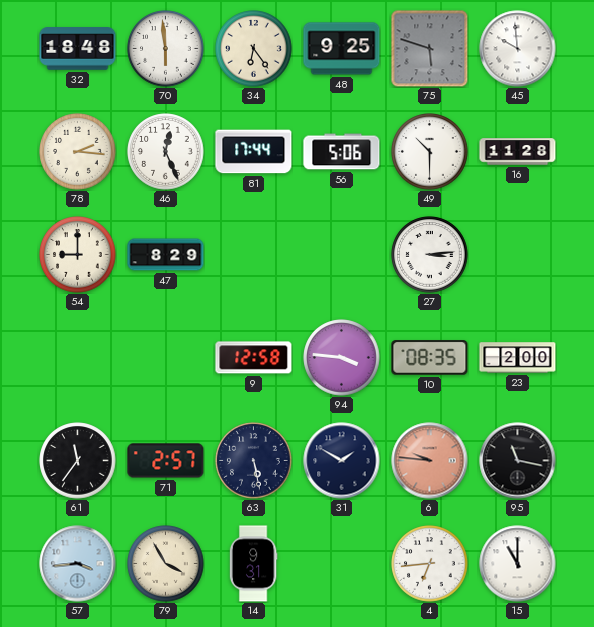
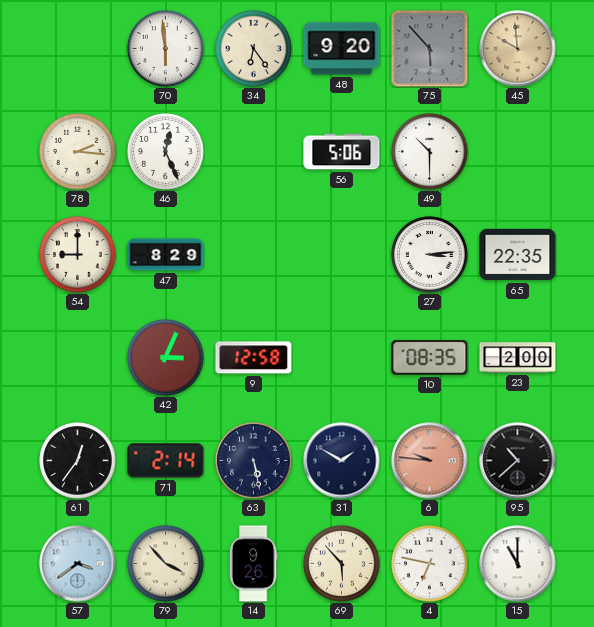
32: 18:48 -> none
48: 9:25 -> 9:20
75: 5:48 -> 5:53
45 dial: white -> champagne
81: 17:44 -> none
16: 11:28 -> none
65: none -> 22:35
42: none -> 3:04
94: 3:46 -> none
61: 11:36 -> 12:36
71: 2:57 -> 2:14
95: 11:17 -> 10:38
57: 3:44 -> 3:39
79: 3:55 -> 3:53
14: 9:31 -> 9:26
69: none -> 5:53
4: 6:44 -> 6:47
